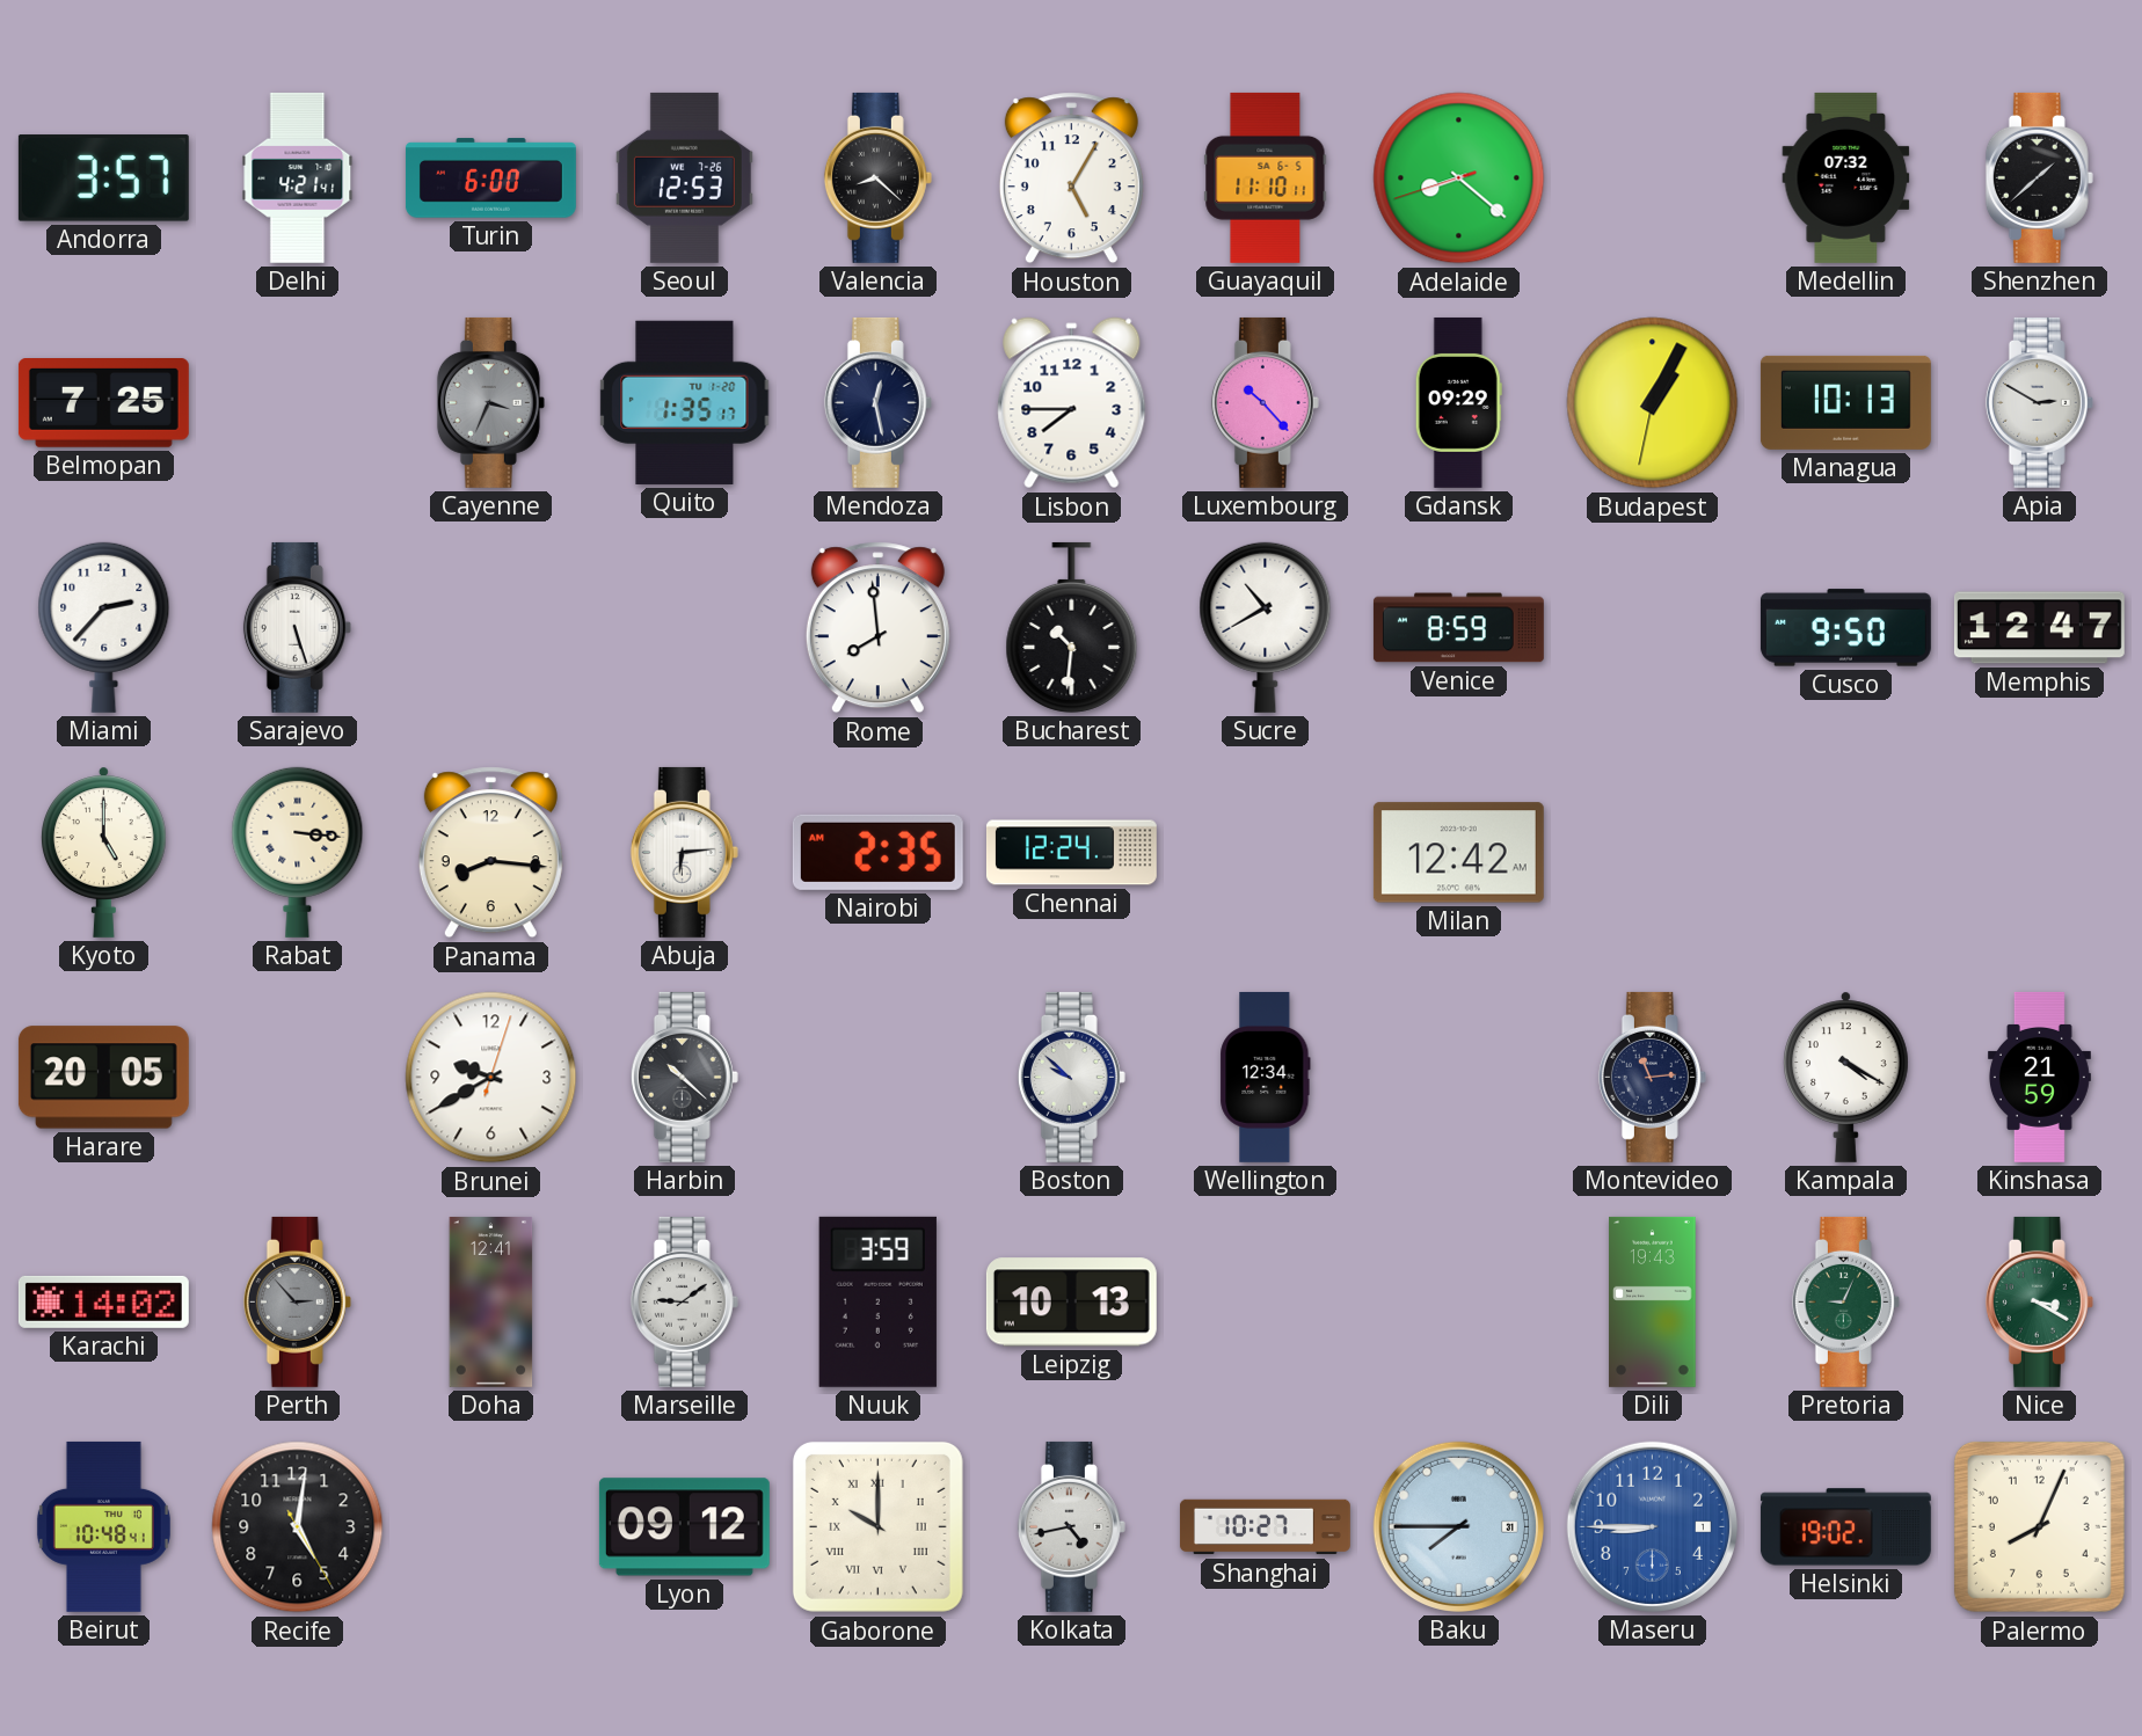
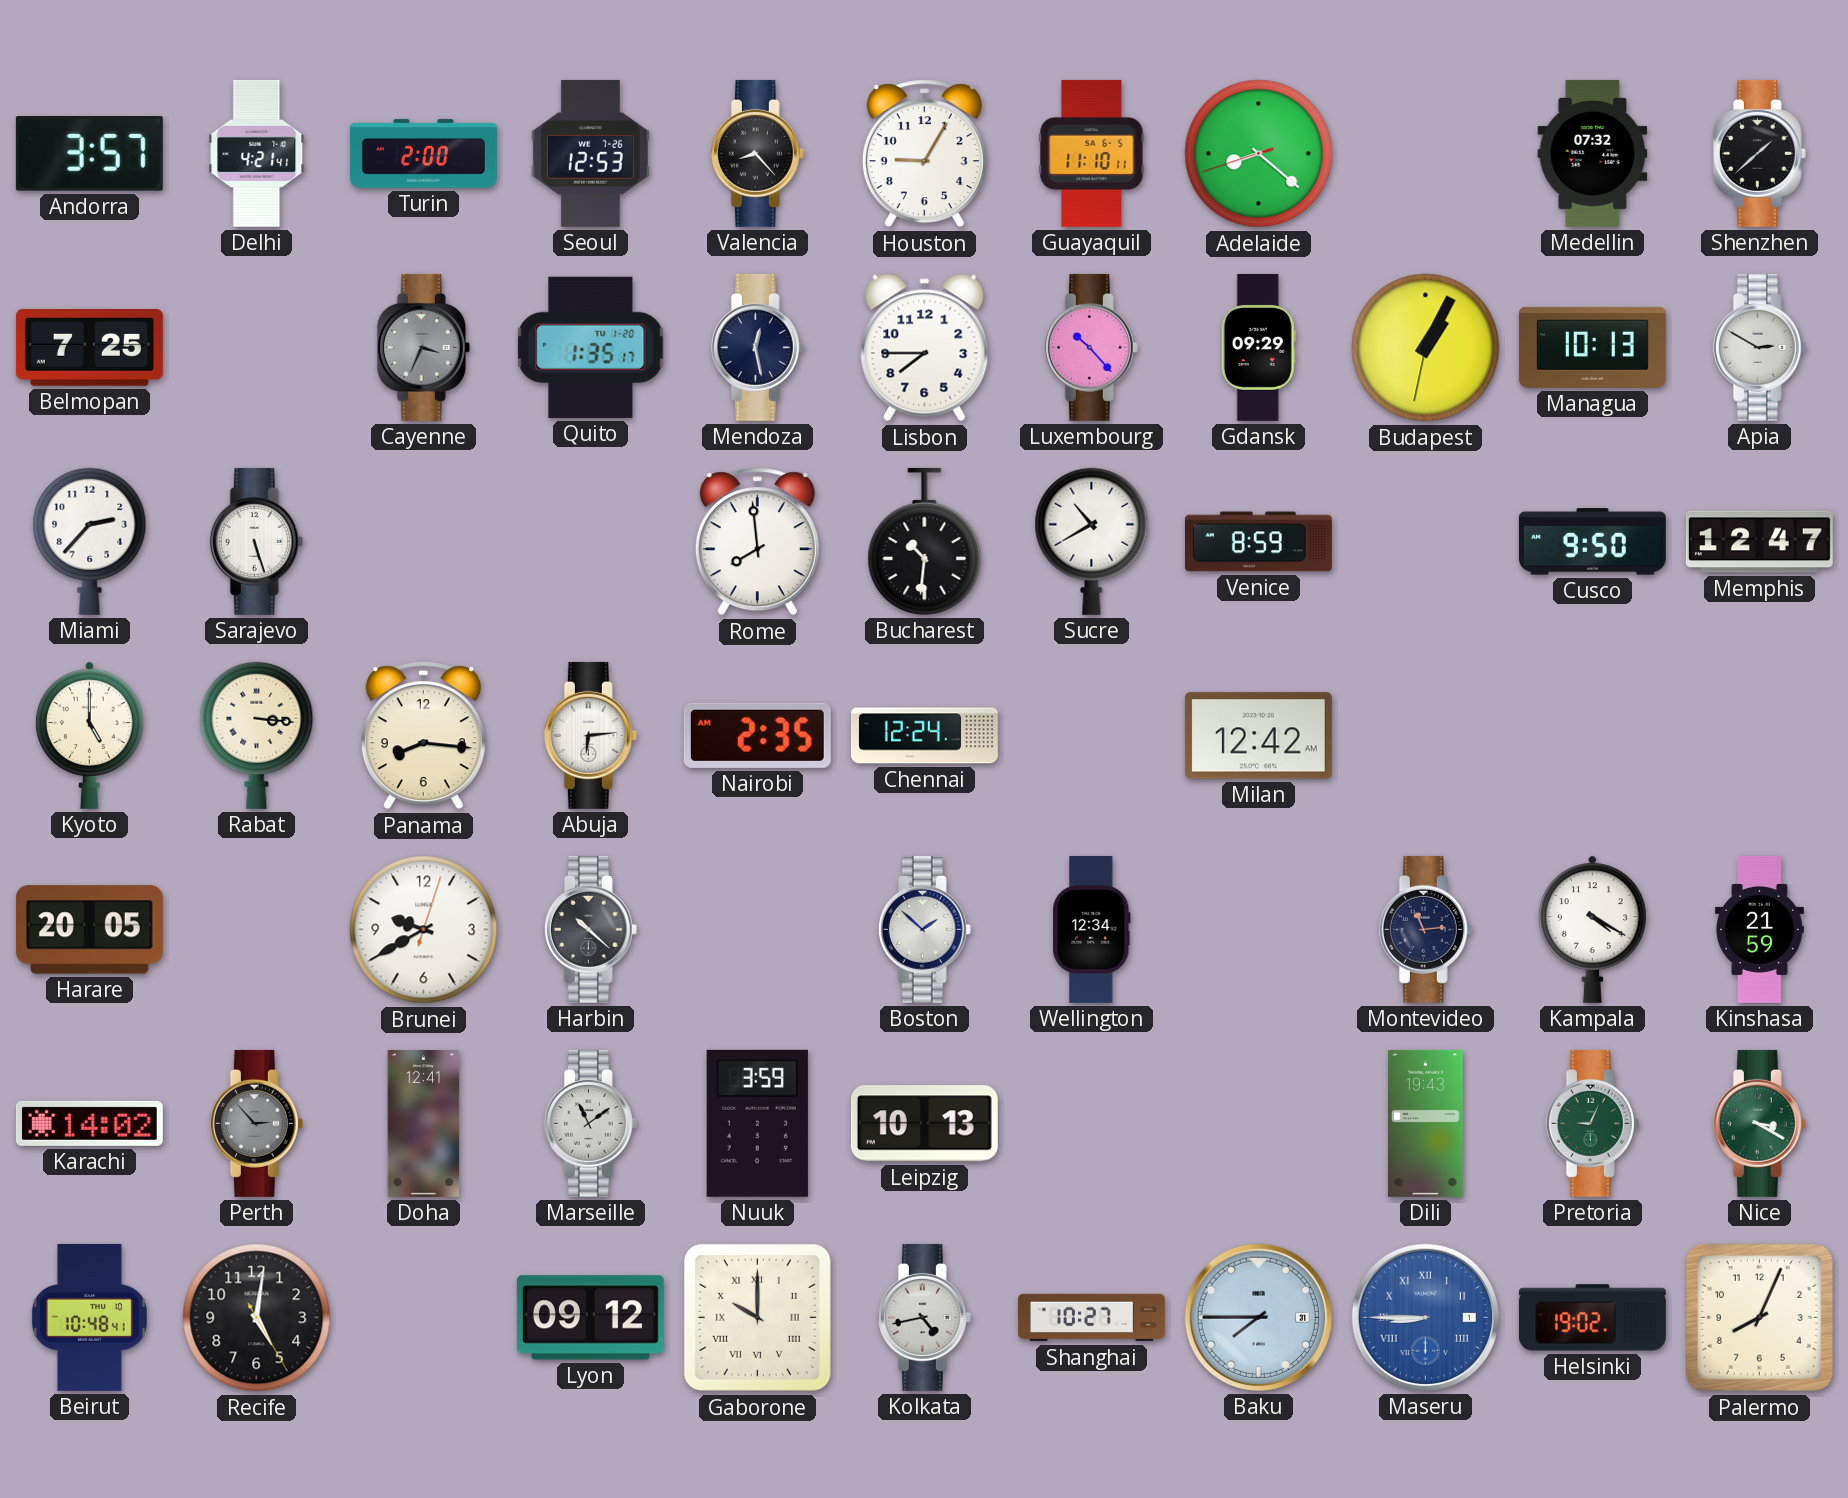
Turin: 6:00 -> 2:00
Valencia: 8:22 -> 8:23
Houston: 5:05 -> 9:05
Boston: 9:52 -> 1:52
Marseille: 9:09 -> 11:09
Maseru numerals: Arabic -> Roman
